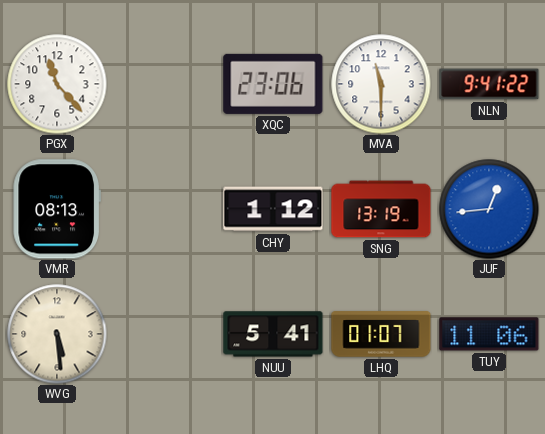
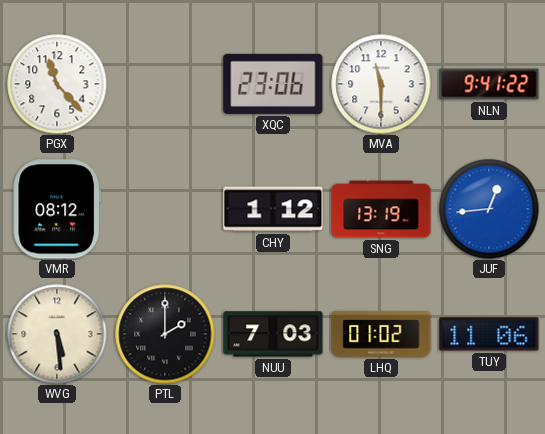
VMR: 08:13 -> 08:12
PTL: none -> 2:00
NUU: 5:41 -> 7:03
LHQ: 01:07 -> 01:02
